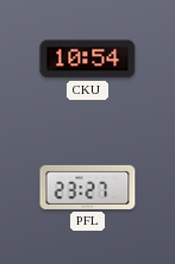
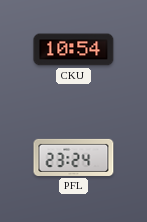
PFL: 23:27 -> 23:24
